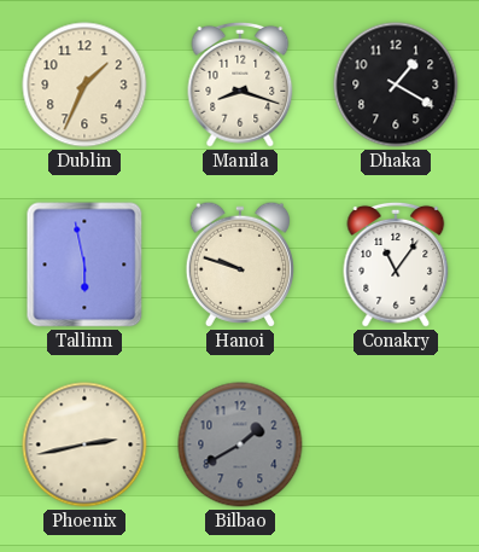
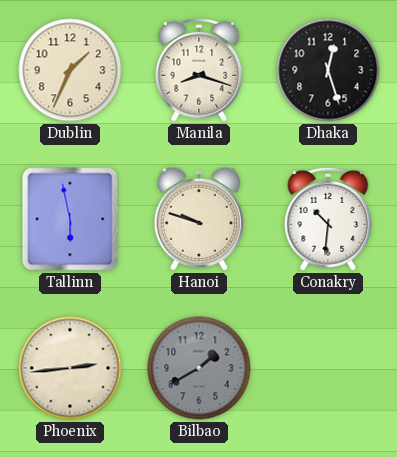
Dhaka: 1:20 -> 12:27
Conakry: 11:06 -> 10:31
Phoenix: 2:43 -> 2:44
